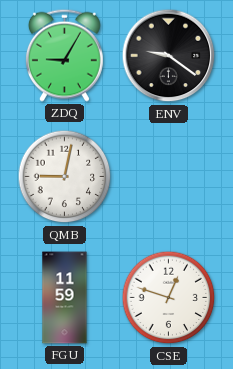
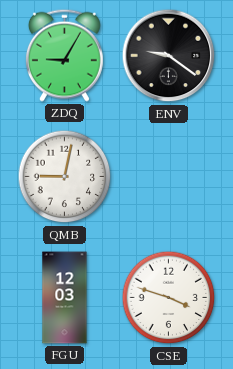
FGU: 11:59 -> 12:03
CSE: 12:48 -> 3:48
